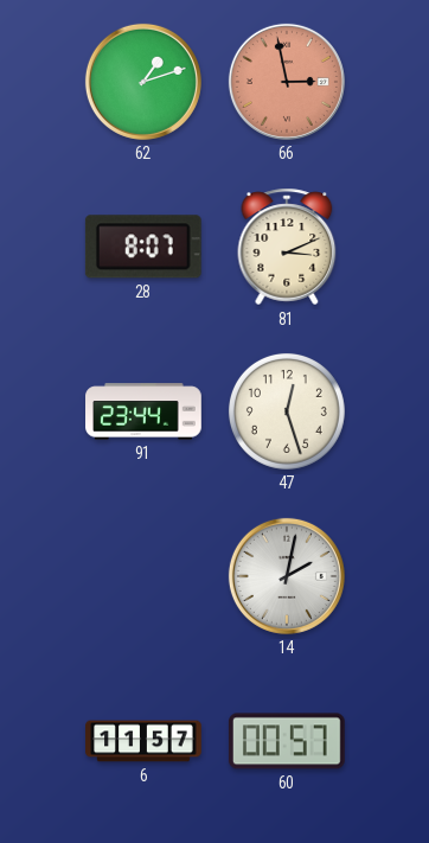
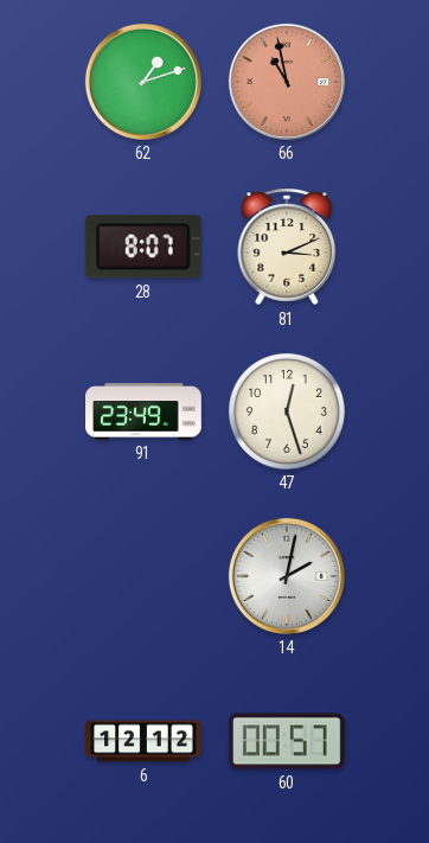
66: 2:58 -> 10:58
91: 23:44 -> 23:49
6: 11:57 -> 12:12
